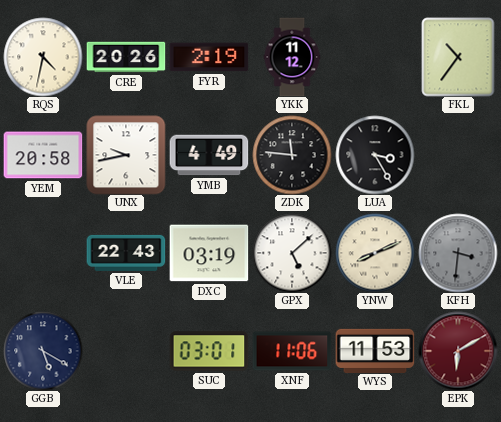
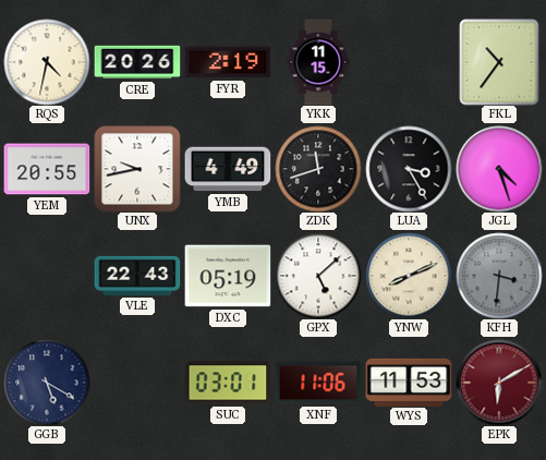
YKK: 11:12 -> 11:15
YEM: 20:58 -> 20:55
ZDK: 11:46 -> 11:42
JGL: none -> 4:27
DXC: 03:19 -> 05:19
